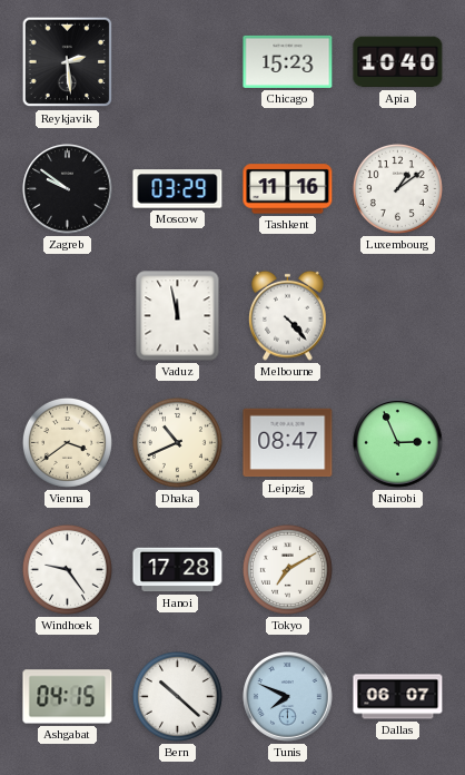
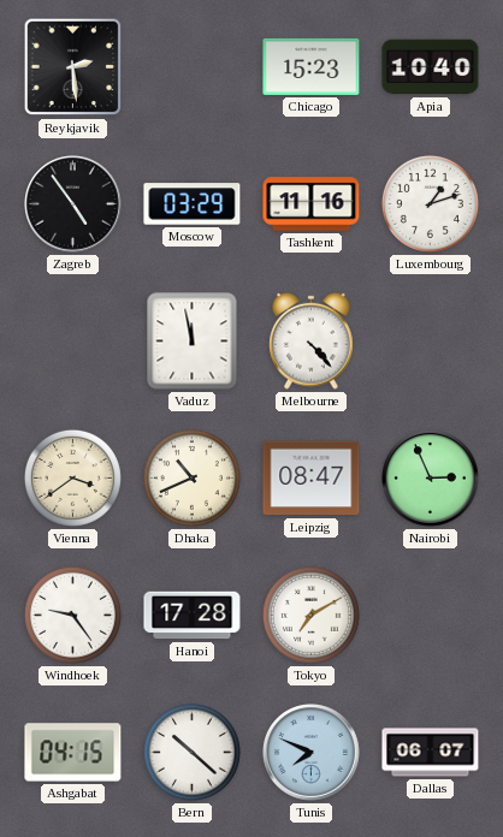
Zagreb: 9:51 -> 4:54
Luxembourg: 1:09 -> 1:12
